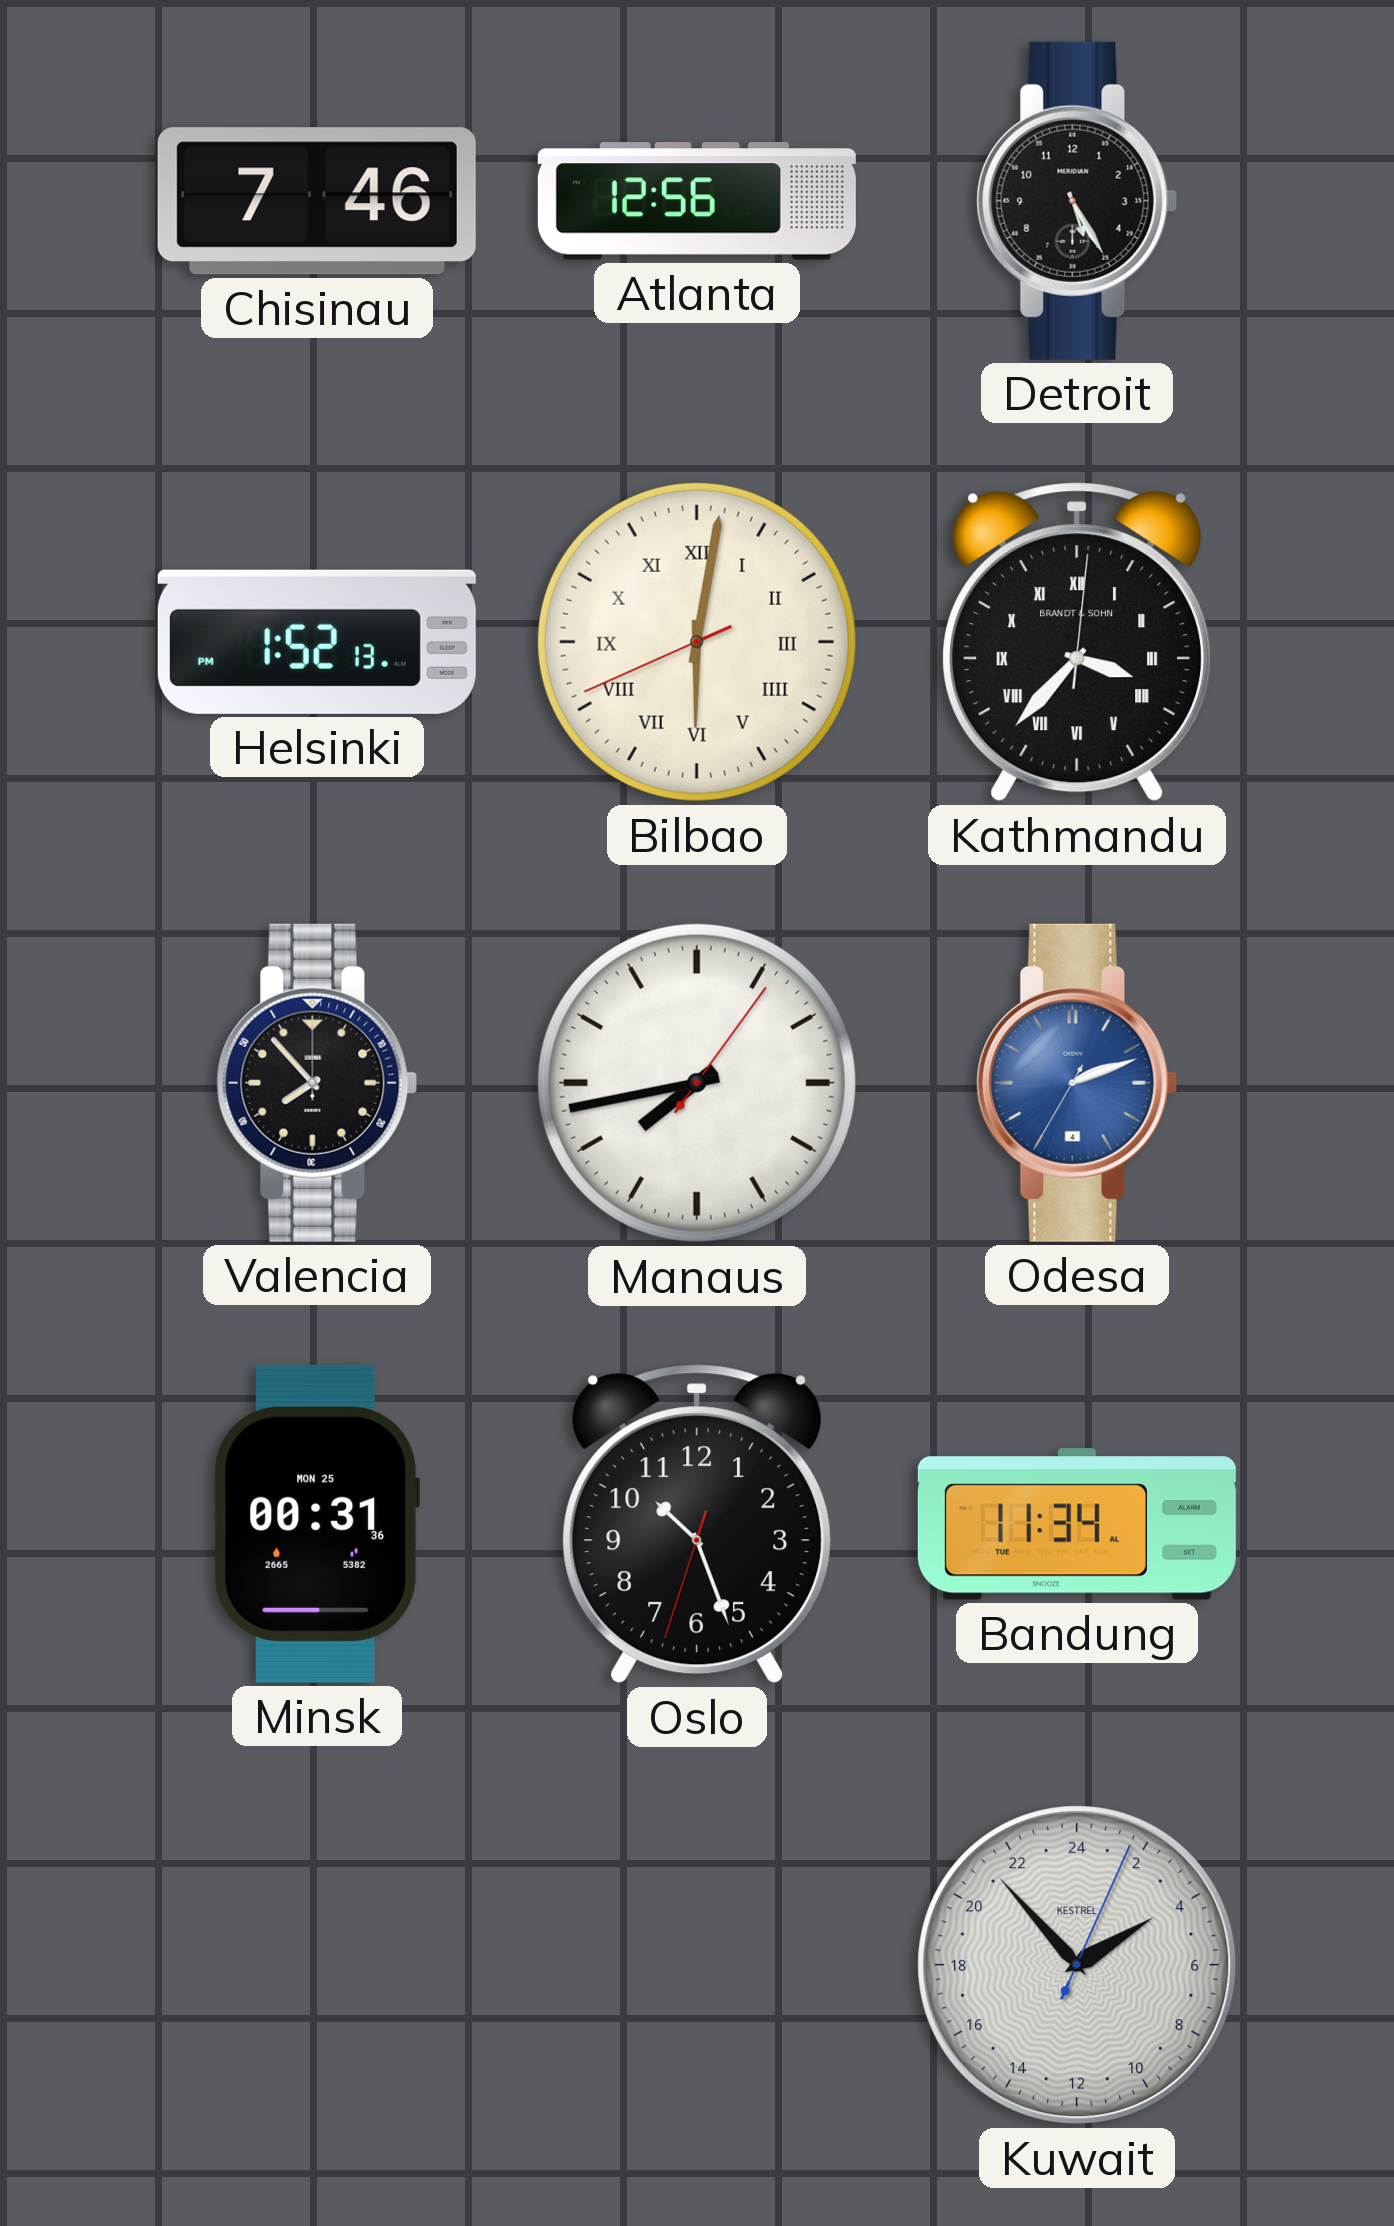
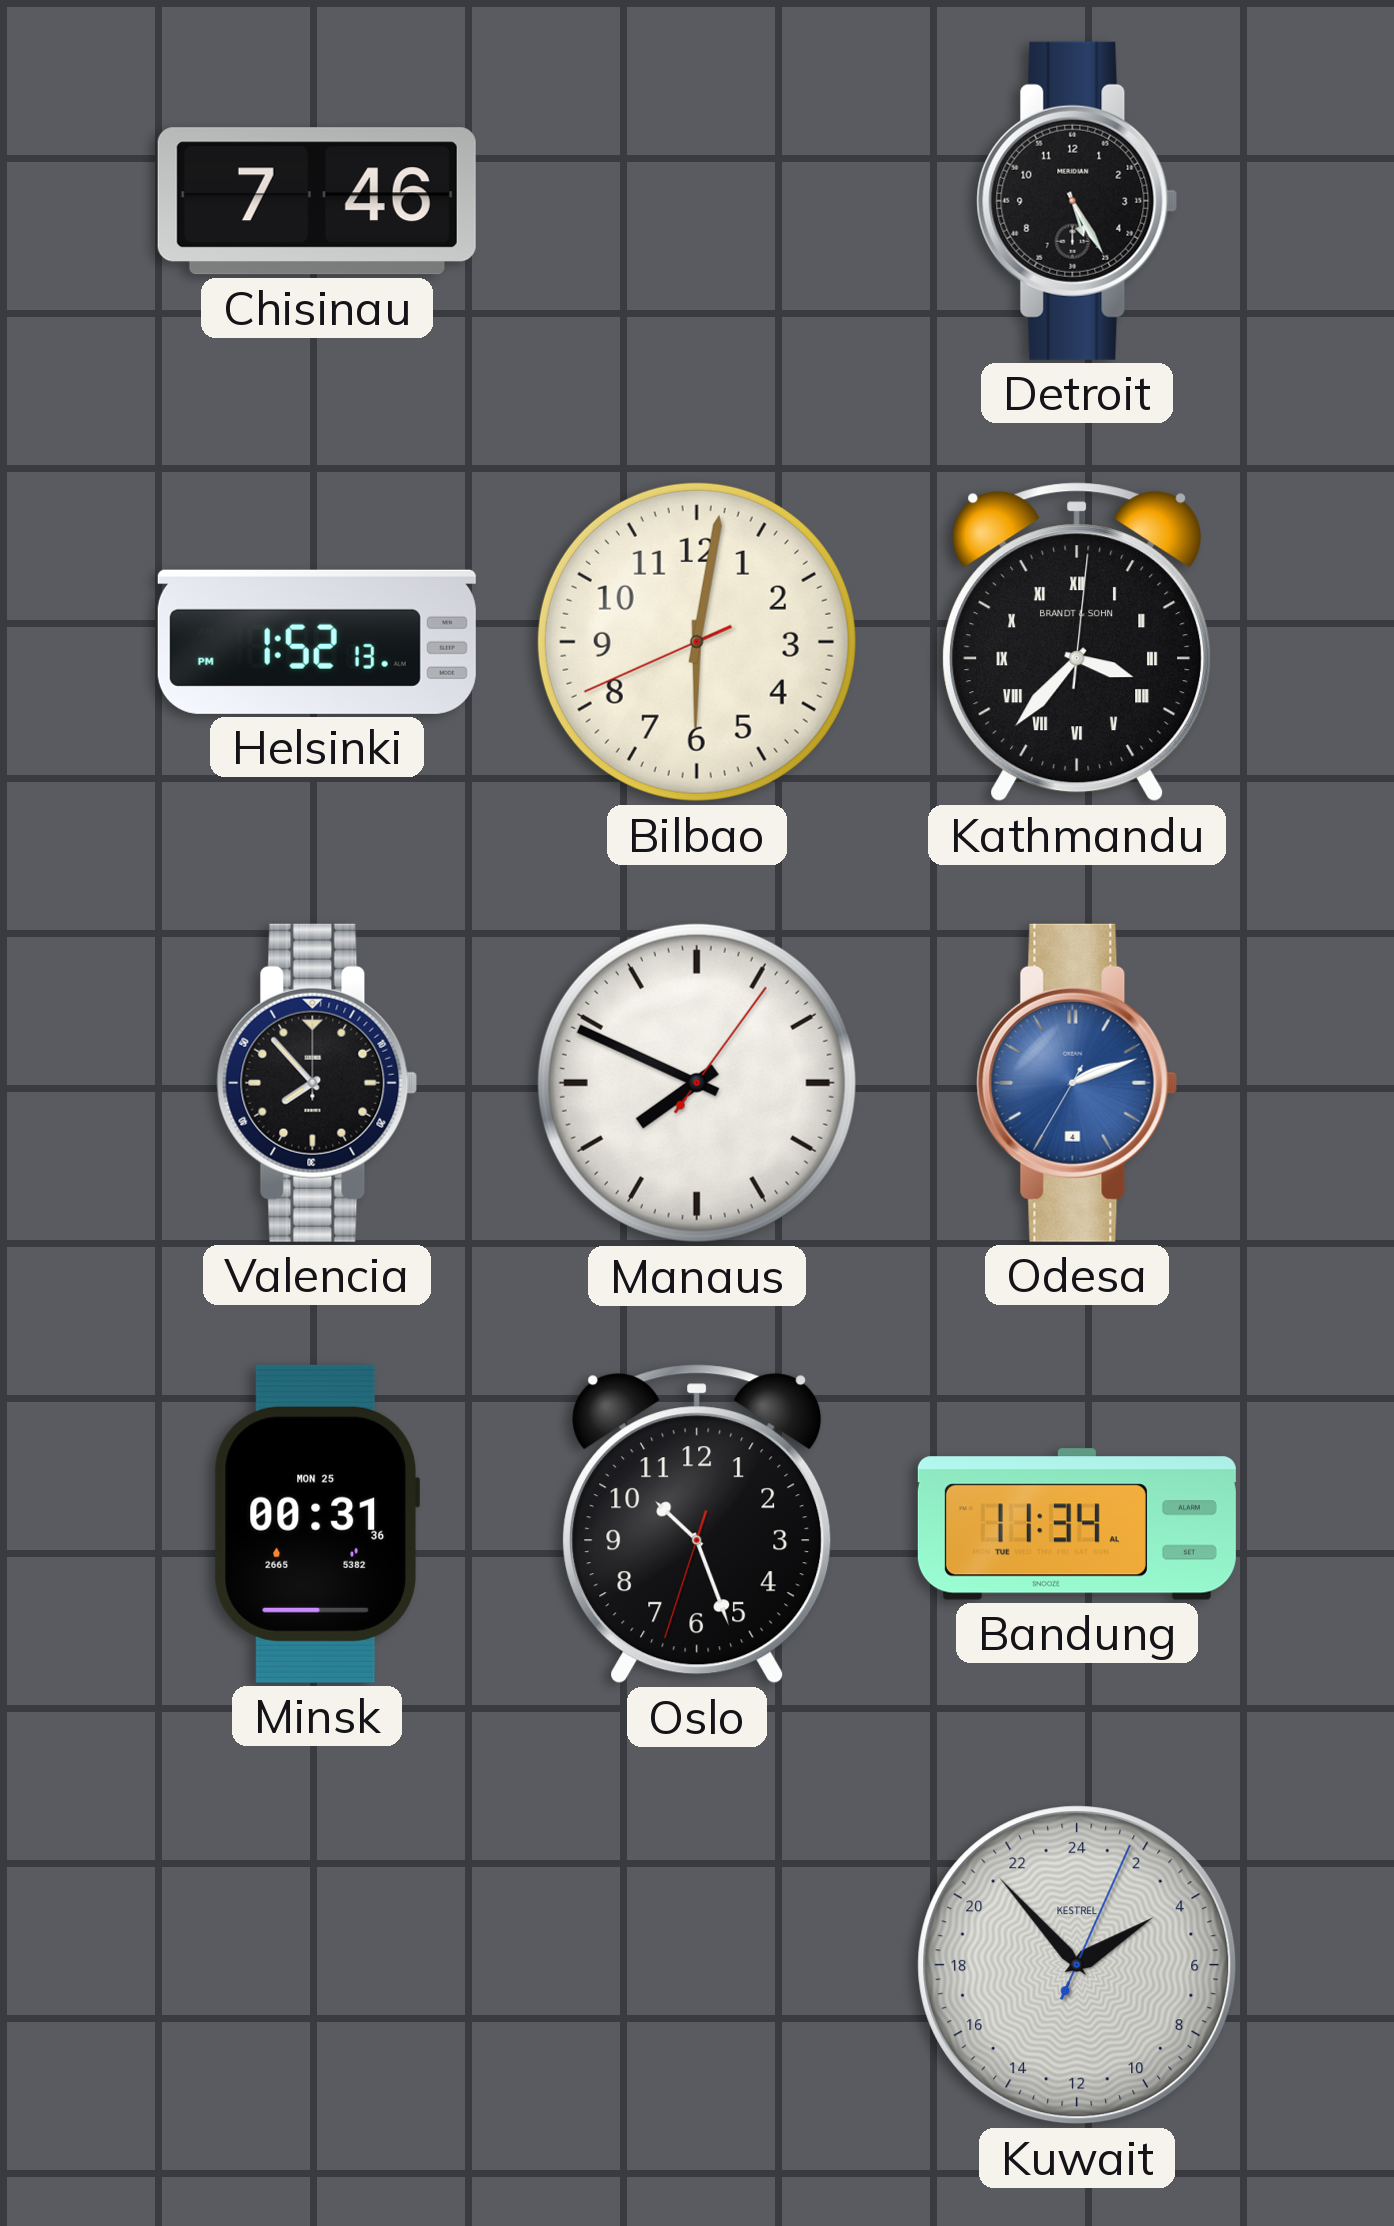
Atlanta: 12:56 -> none
Bilbao numerals: Roman -> Arabic
Manaus: 7:43 -> 7:49
